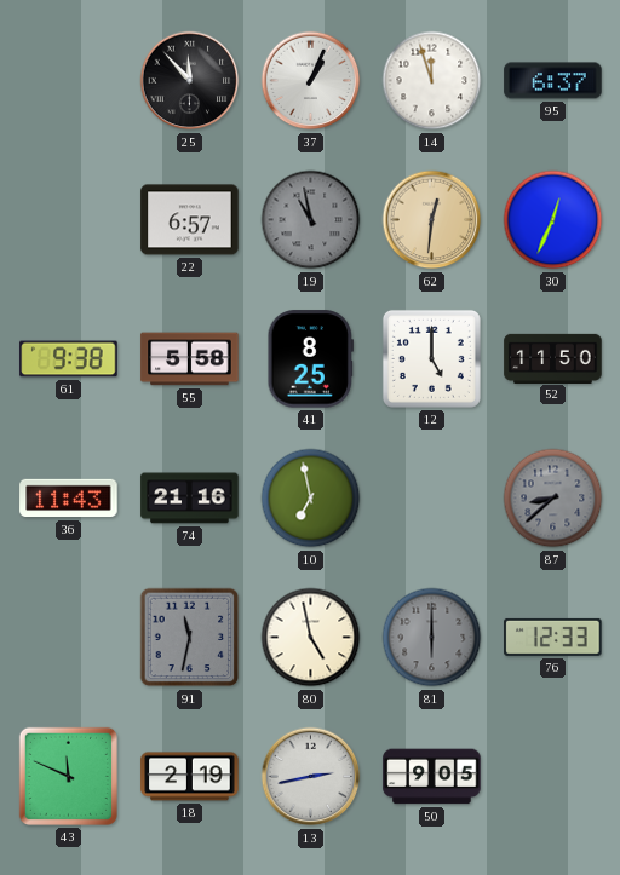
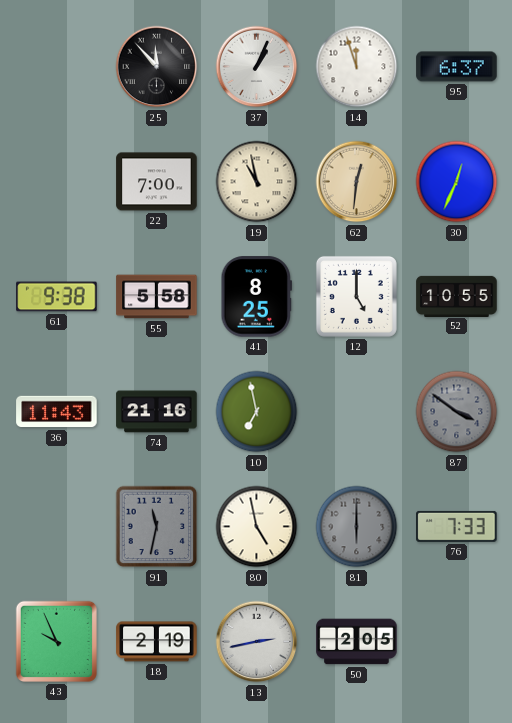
22: 6:57 -> 7:00
19 dial: grey -> cream
52: 11:50 -> 10:55
87: 8:38 -> 3:51
76: 12:33 -> 7:33
43: 11:49 -> 9:56
50: 9:05 -> 2:05
